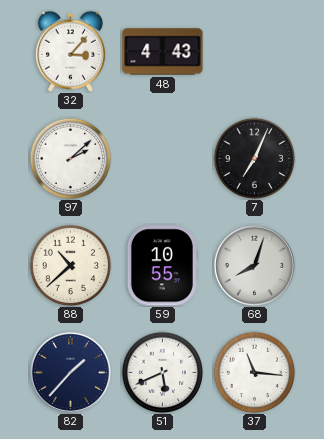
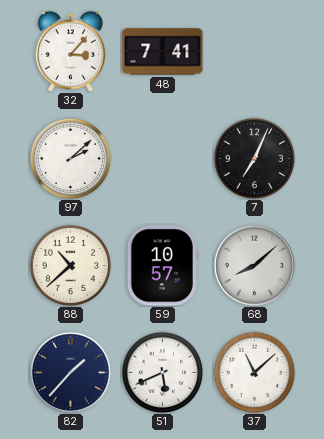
48: 4:43 -> 7:41
59: 10:55 -> 10:57
68: 8:03 -> 8:08
37: 11:16 -> 11:08
